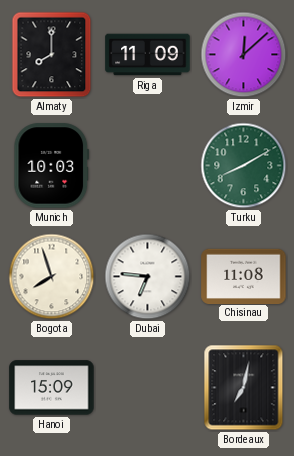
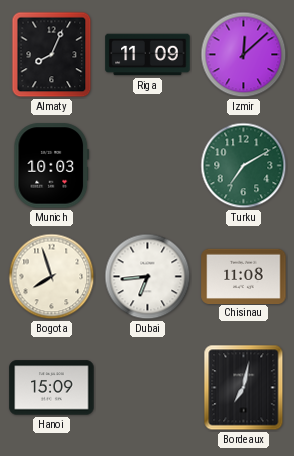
Almaty: 8:00 -> 8:04
Turku: 8:10 -> 7:10
Dubai: 6:46 -> 6:44
